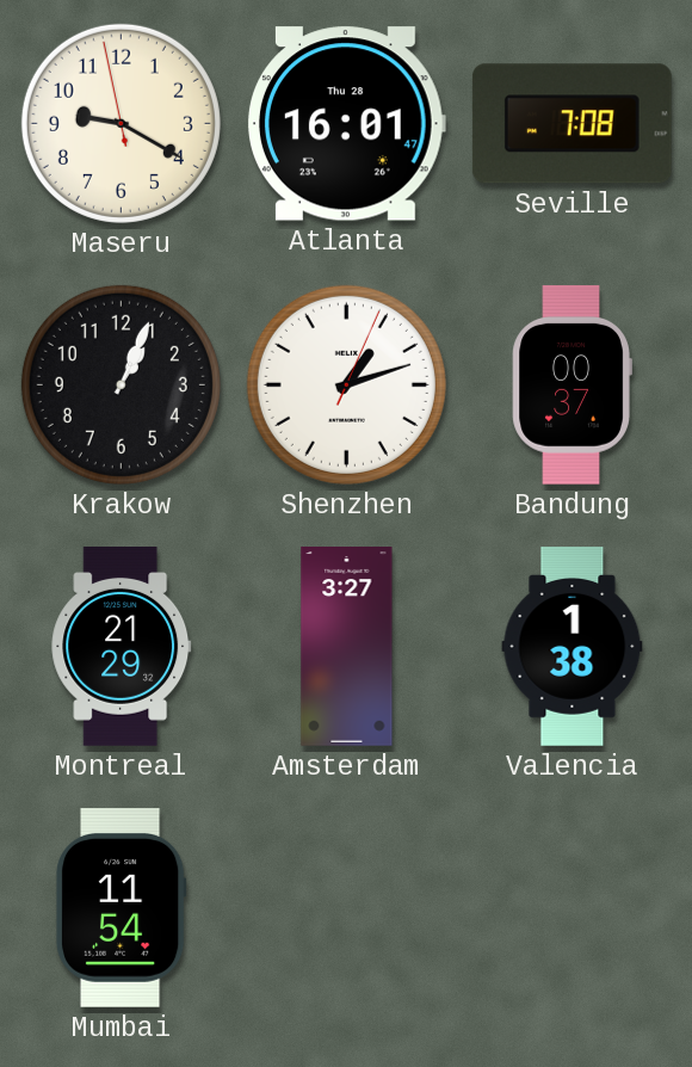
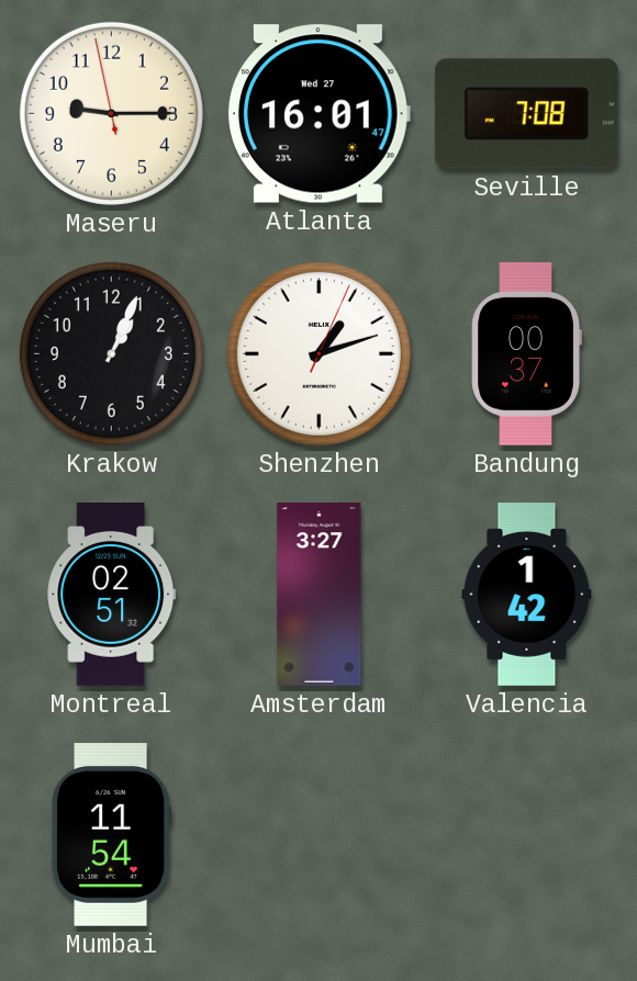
Maseru: 9:19 -> 9:14
Atlanta date: Thu 28 -> Wed 27
Montreal: 21:29 -> 02:51
Valencia: 1:38 -> 1:42
